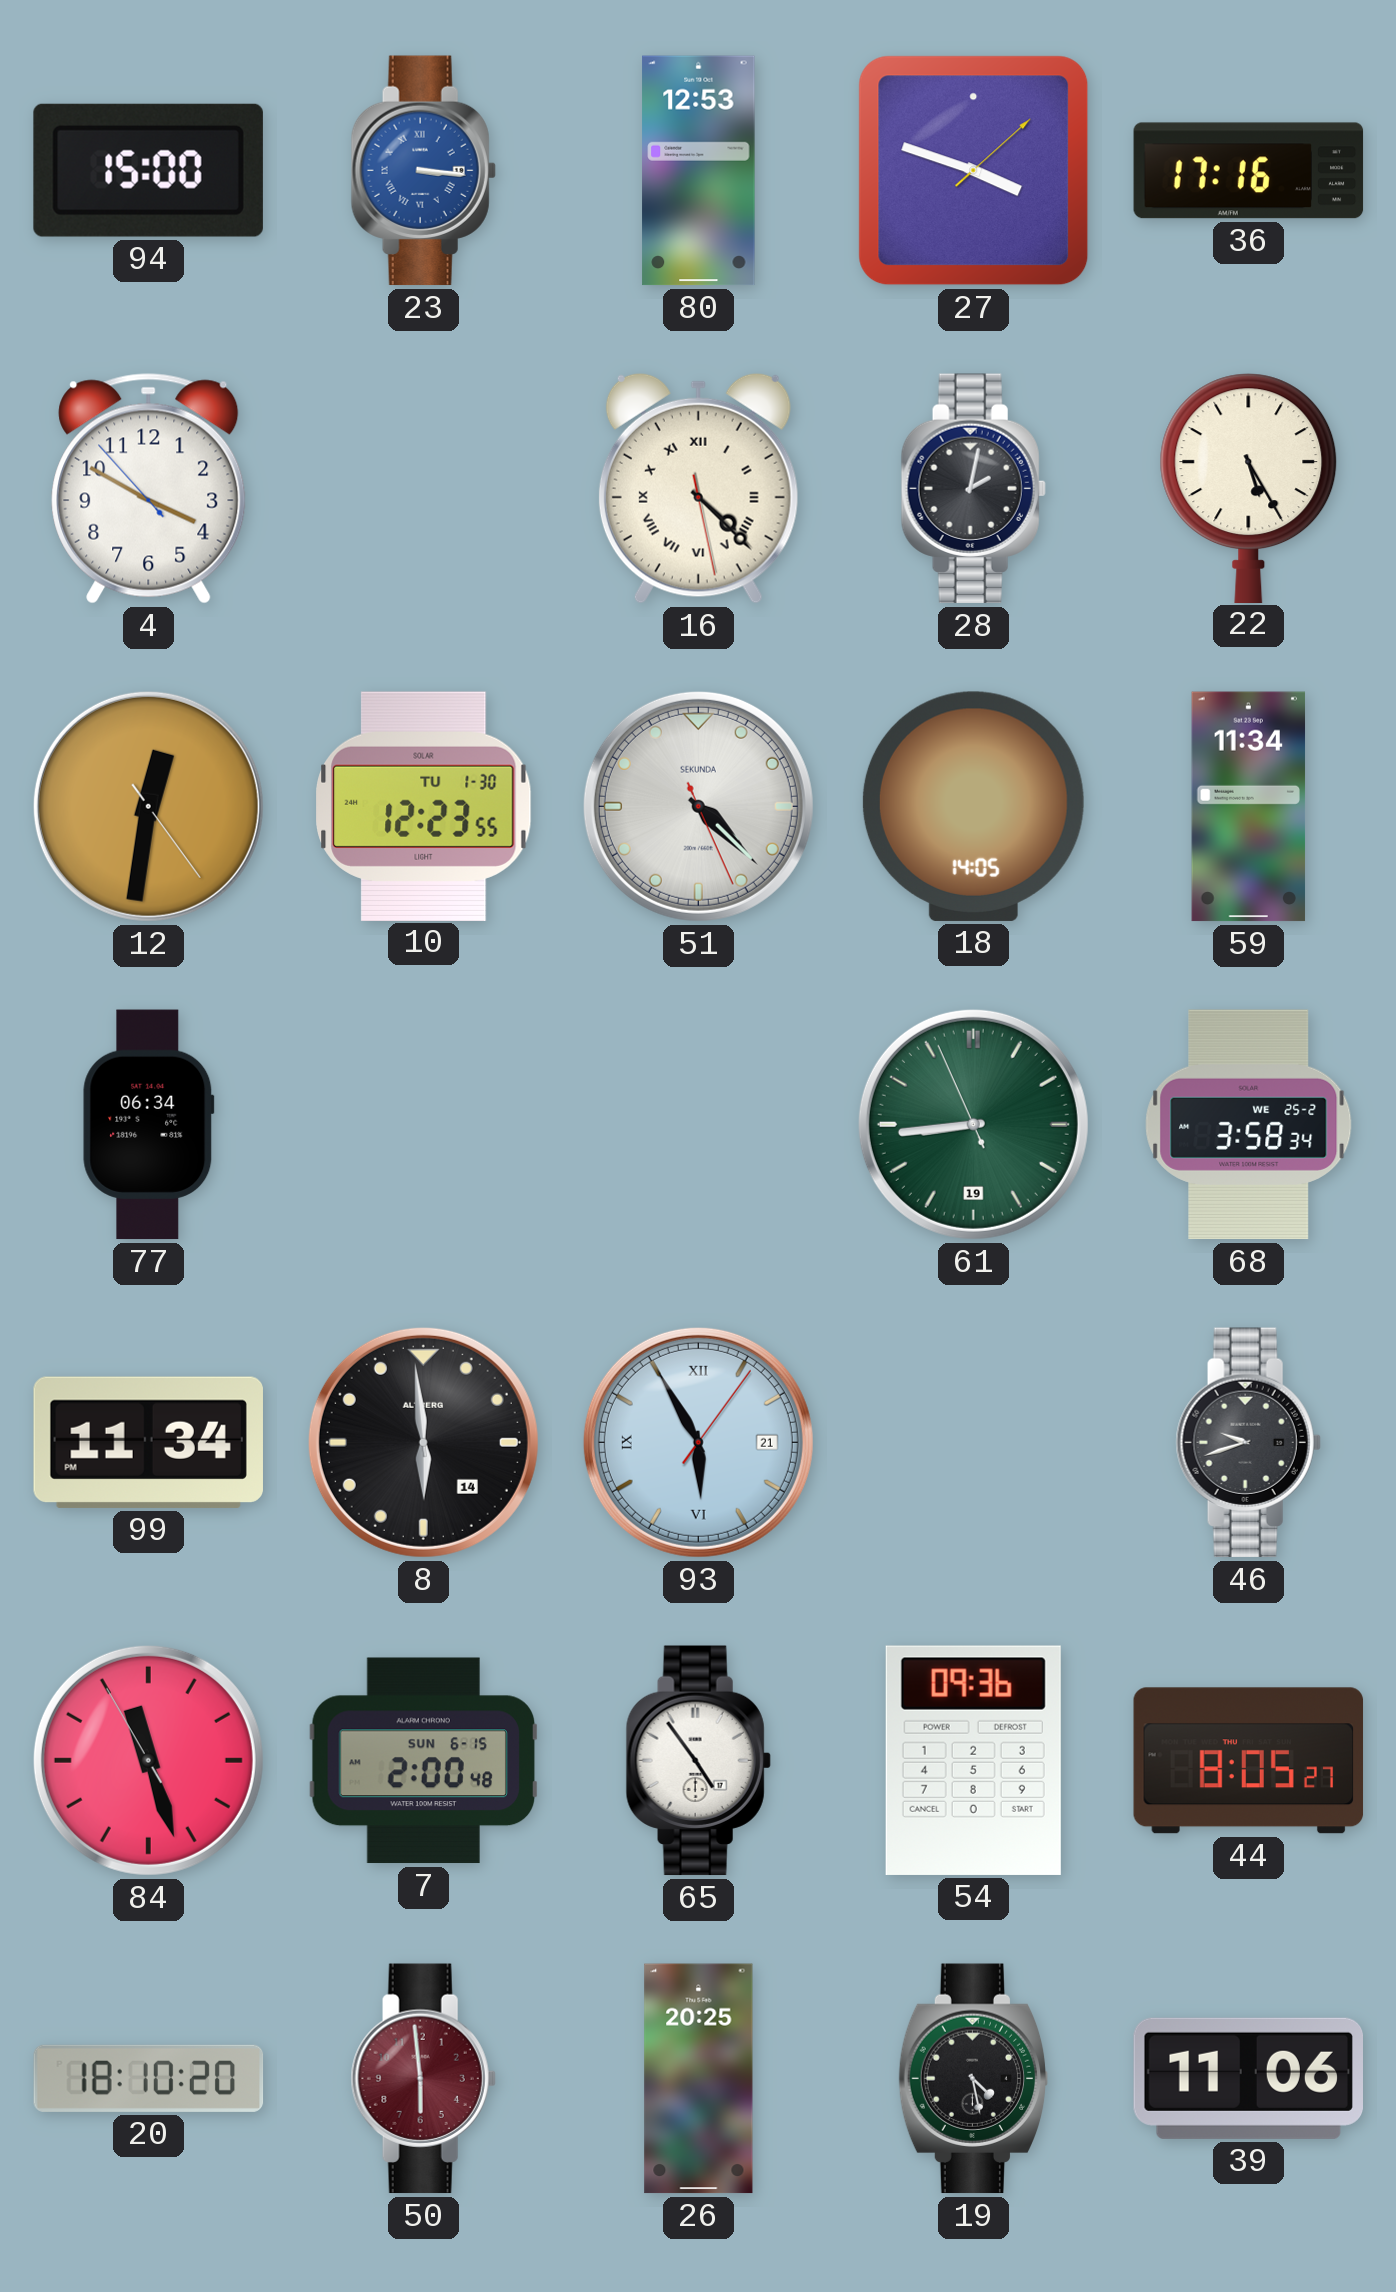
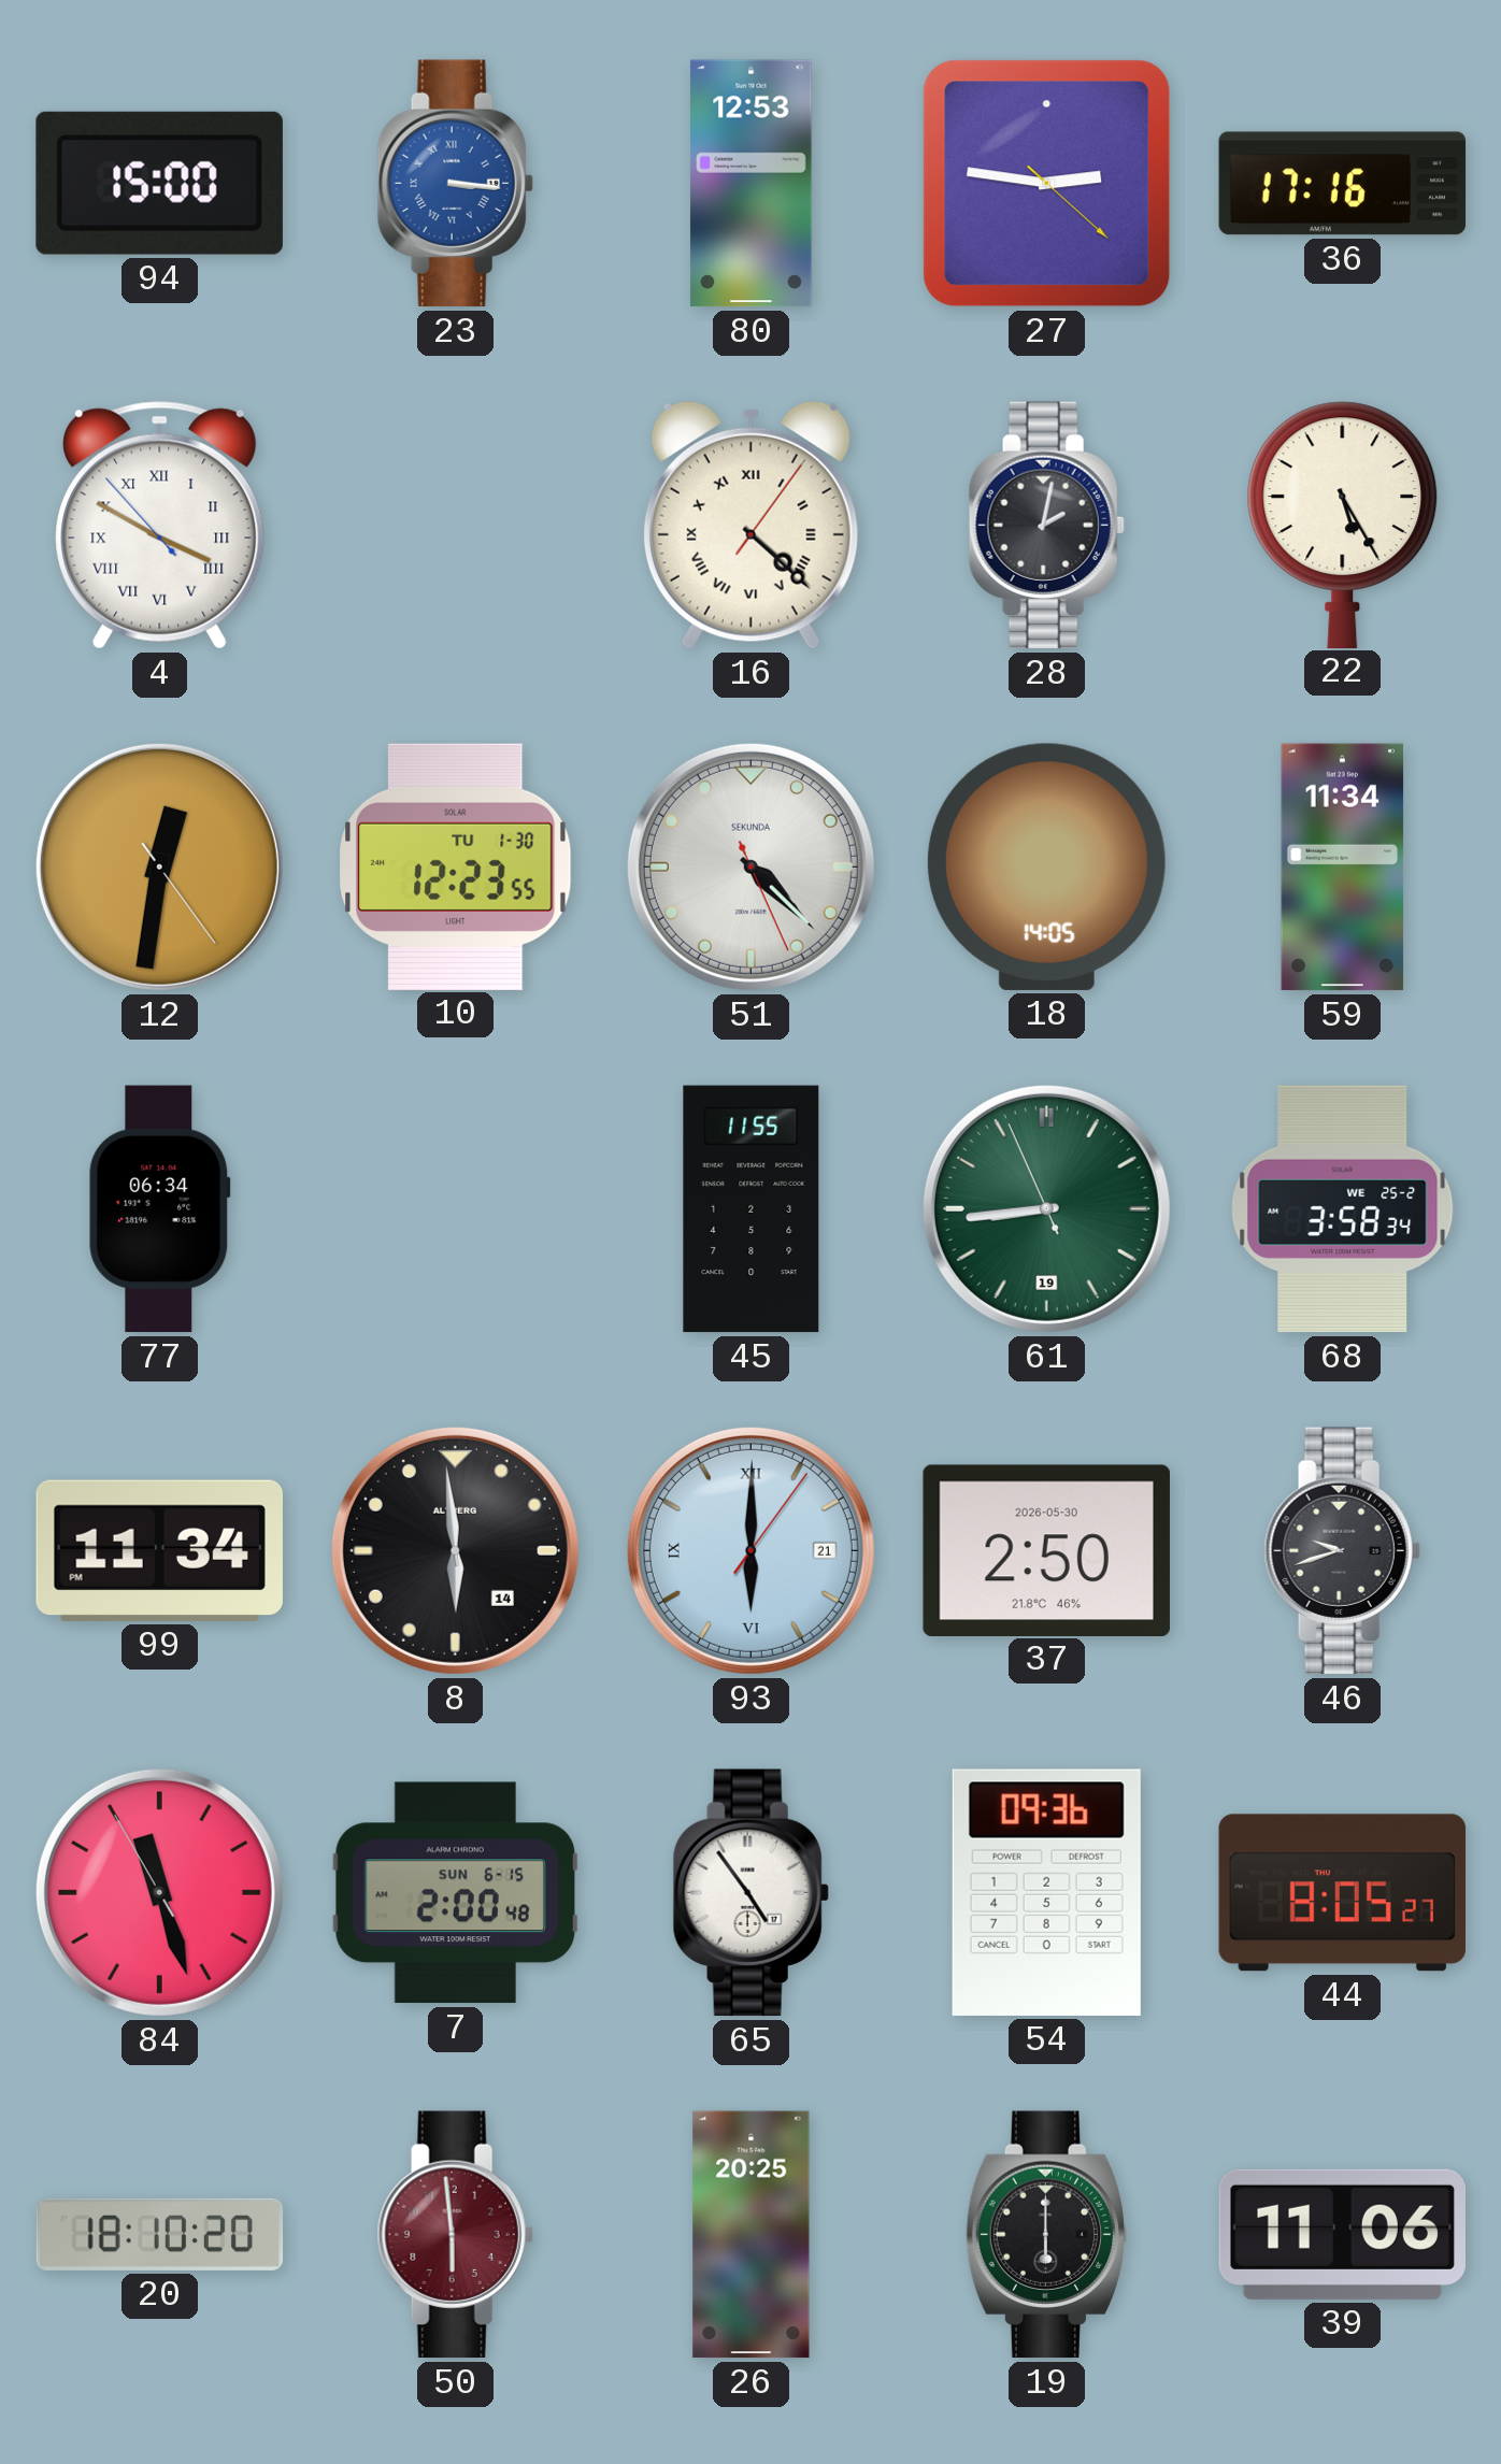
27: 3:48 -> 2:46
4 numerals: Arabic -> Roman
16: 4:22:28 -> 4:22:06
45: none -> 11:55
93: 5:55 -> 6:00
37: none -> 2:50
19: 4:28 -> 6:00
